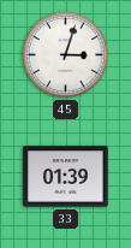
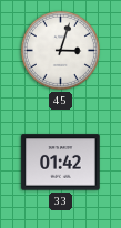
33: 01:39 -> 01:42
